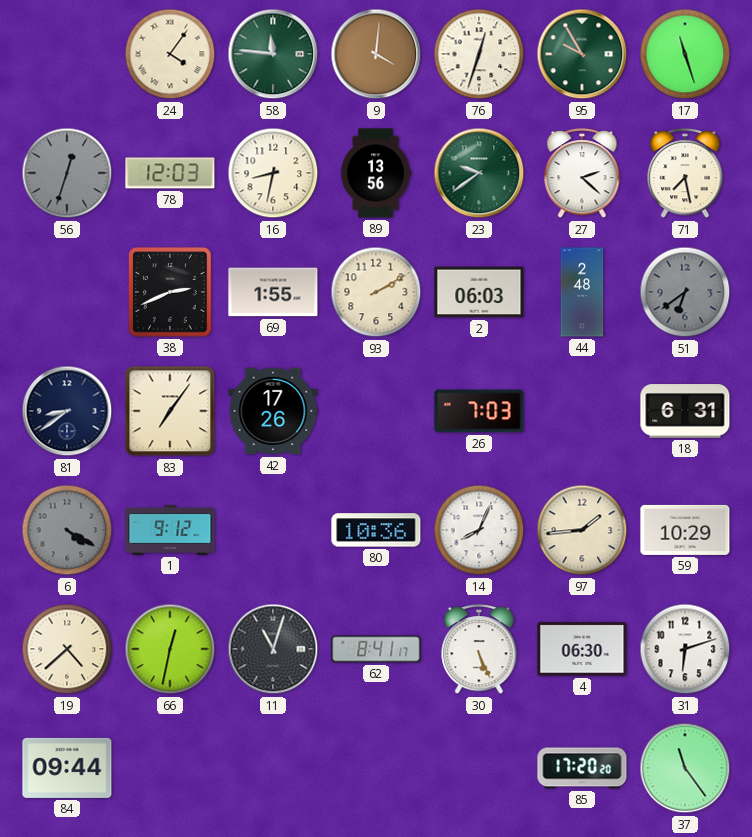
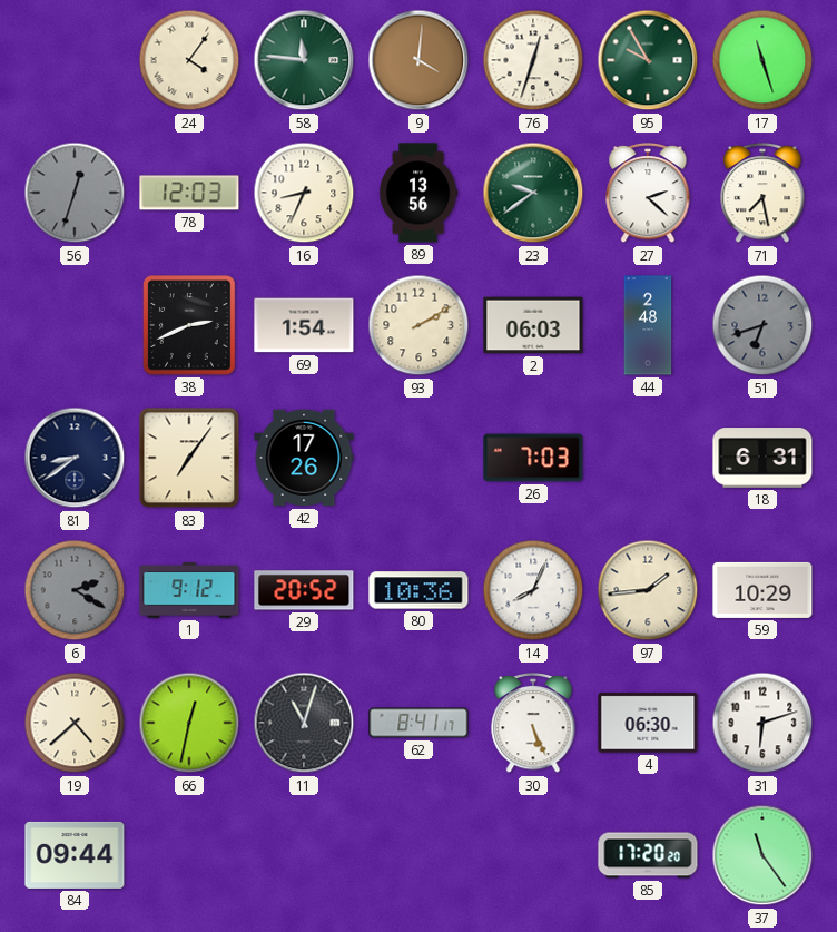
16: 8:32 -> 8:34
69: 1:55 -> 1:54
51: 6:39 -> 6:42
6: 4:20 -> 2:20
29: none -> 20:52
